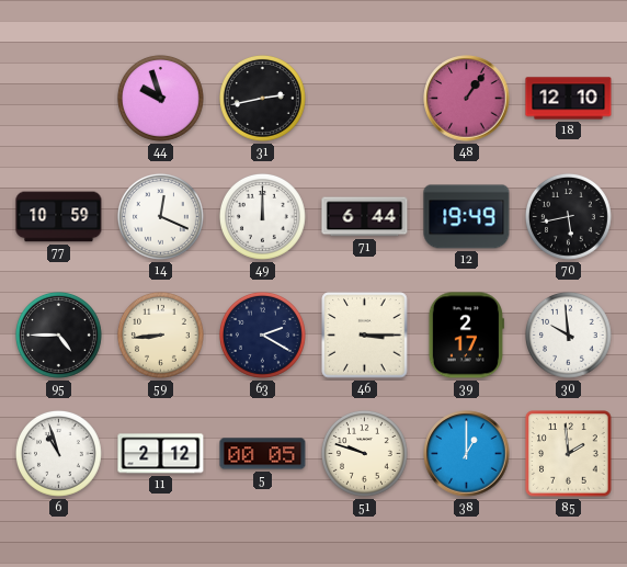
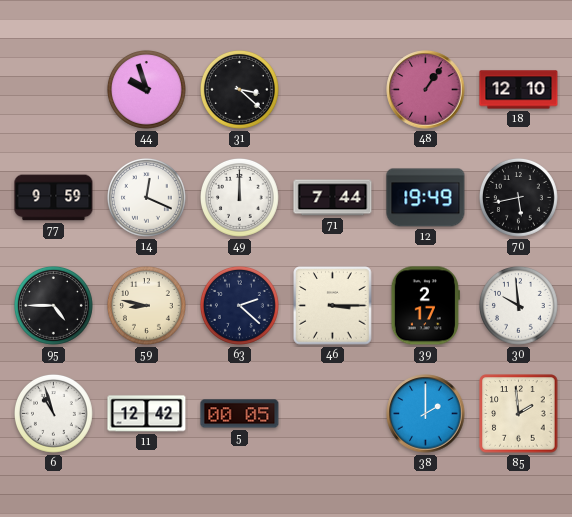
31: 2:43 -> 3:22
77: 10:59 -> 9:59
71: 6:44 -> 7:44
59: 8:44 -> 8:47
63: 2:20 -> 2:22
11: 2:12 -> 12:42
51: 9:48 -> none
38: 1:00 -> 2:00
